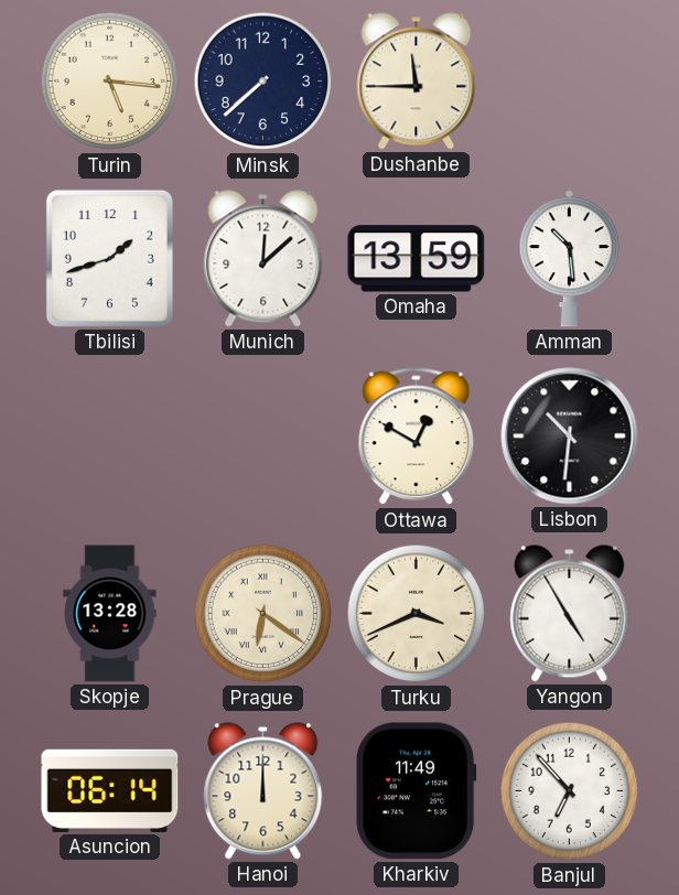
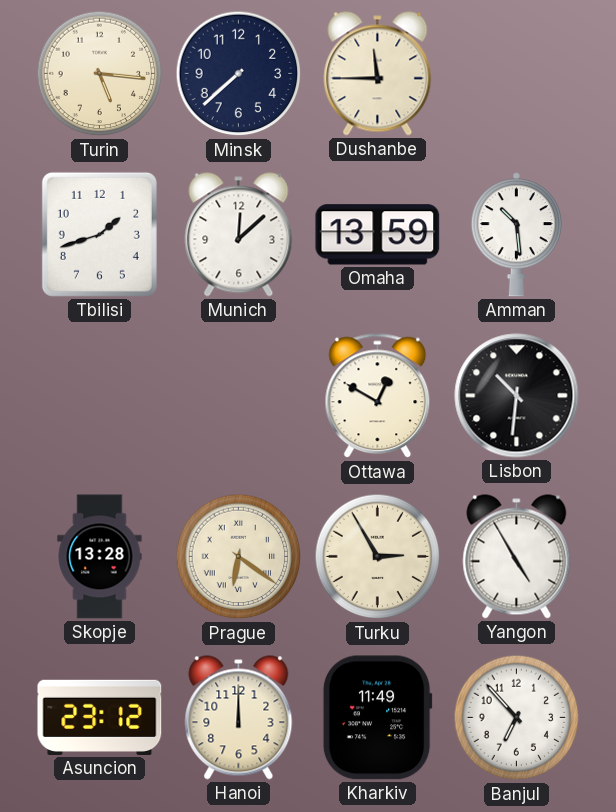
Turku: 3:41 -> 2:55
Asuncion: 06:14 -> 23:12
